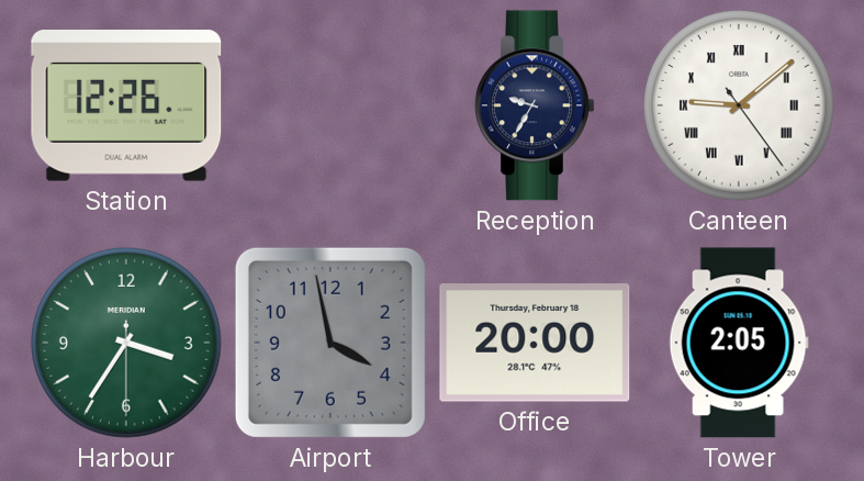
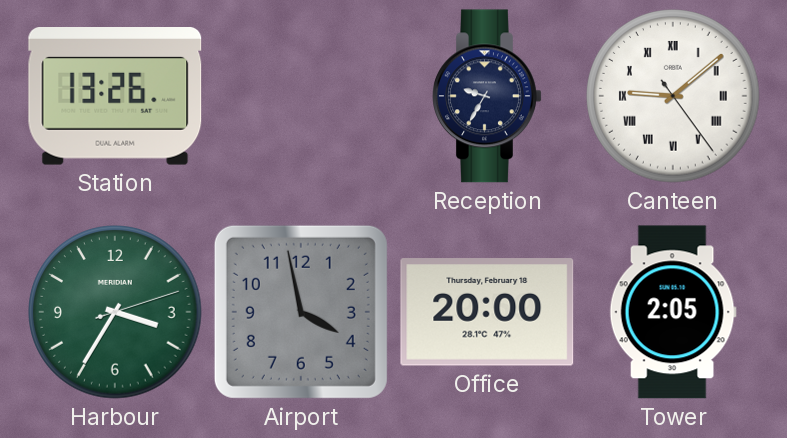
Station: 12:26 -> 13:26
Harbour: 3:35:30 -> 3:35:12
